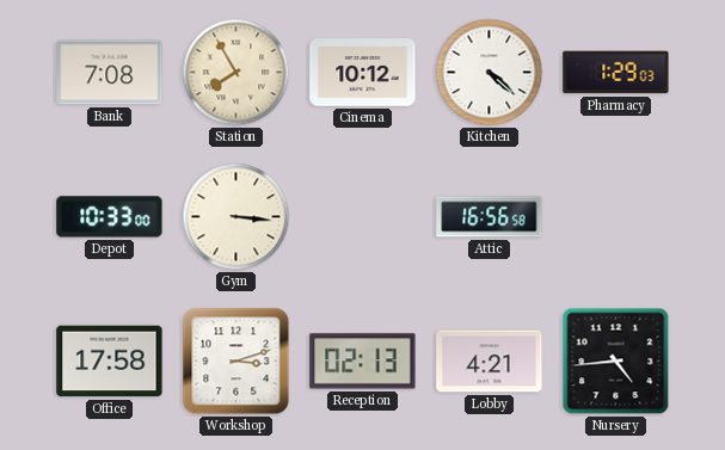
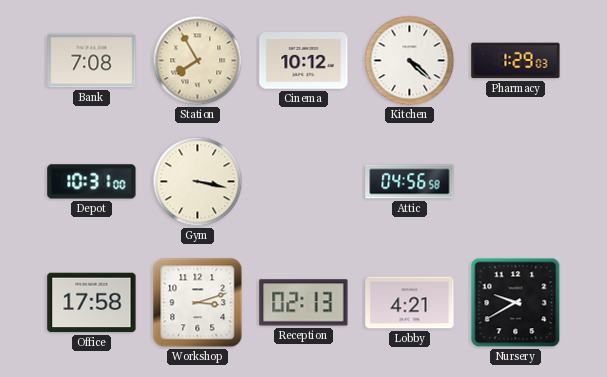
Depot: 10:33 -> 10:31
Gym: 3:16 -> 3:17
Attic: 16:56 -> 04:56
Nursery: 4:44 -> 9:40
